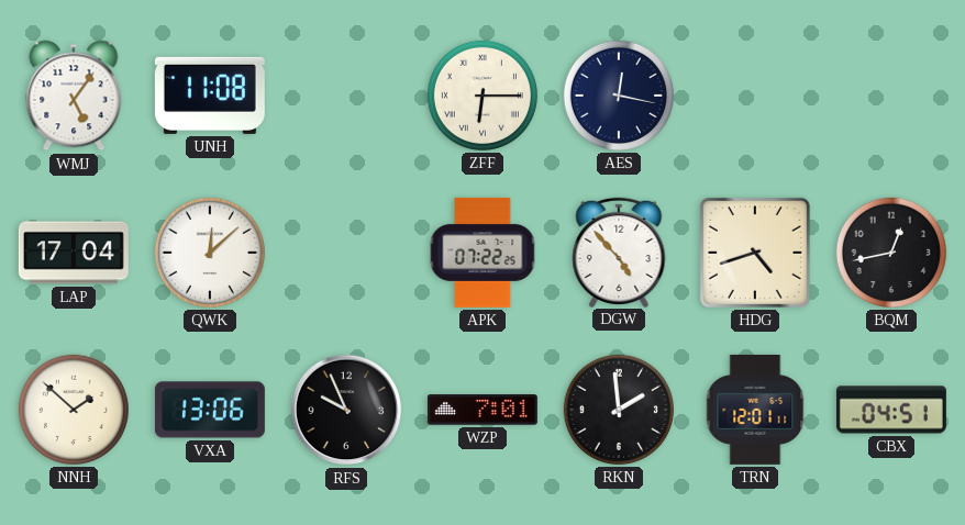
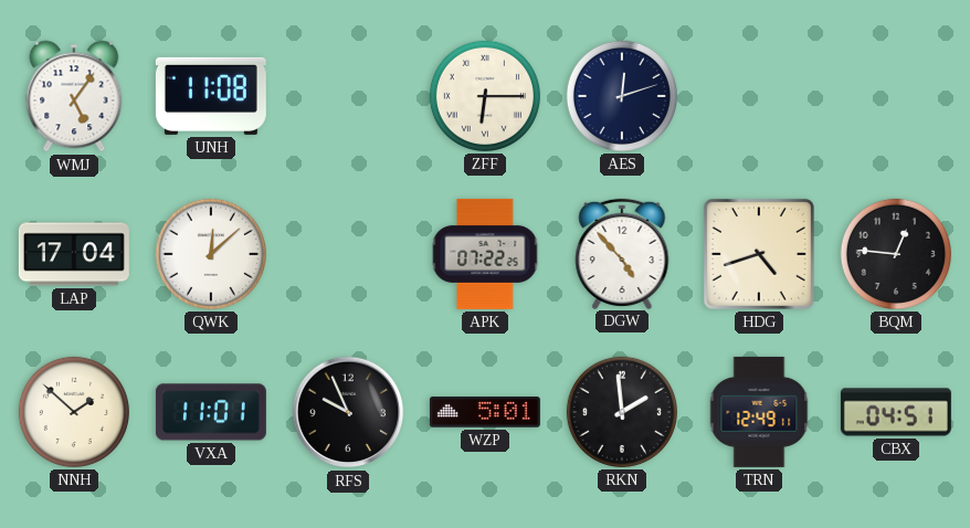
AES: 12:17 -> 12:12
BQM: 12:43 -> 12:46
VXA: 13:06 -> 11:01
WZP: 7:01 -> 5:01
TRN: 12:01 -> 12:49
